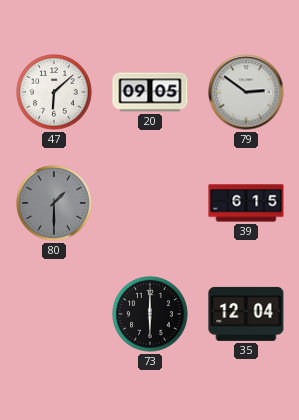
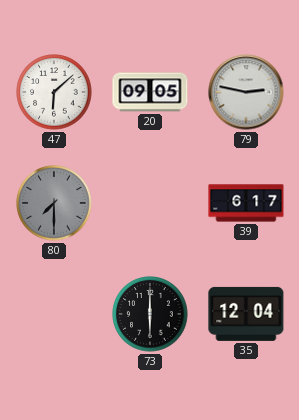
79: 2:51 -> 2:47
80: 1:30 -> 7:30
39: 6:15 -> 6:17
